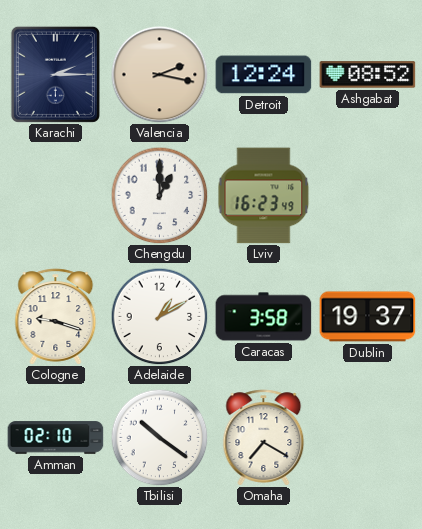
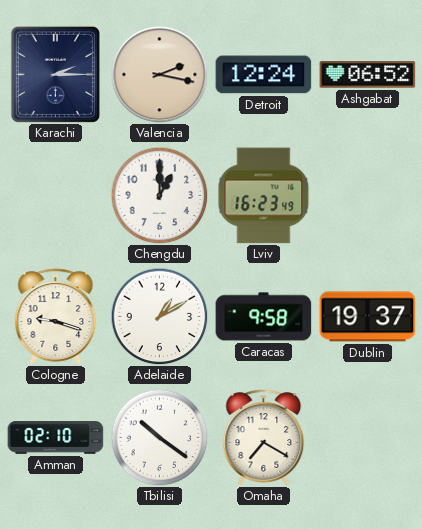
Ashgabat: 08:52 -> 06:52
Caracas: 3:58 -> 9:58
